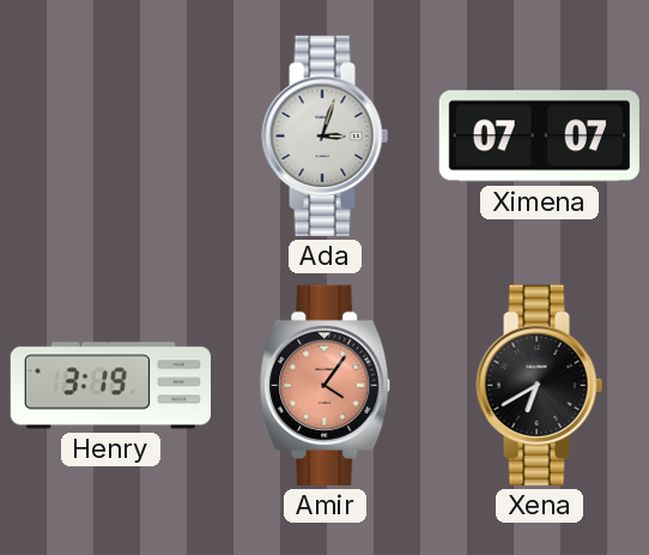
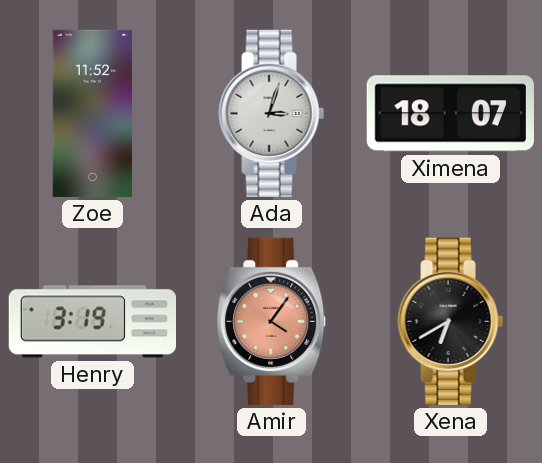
Zoe: none -> 11:52
Ximena: 07:07 -> 18:07
